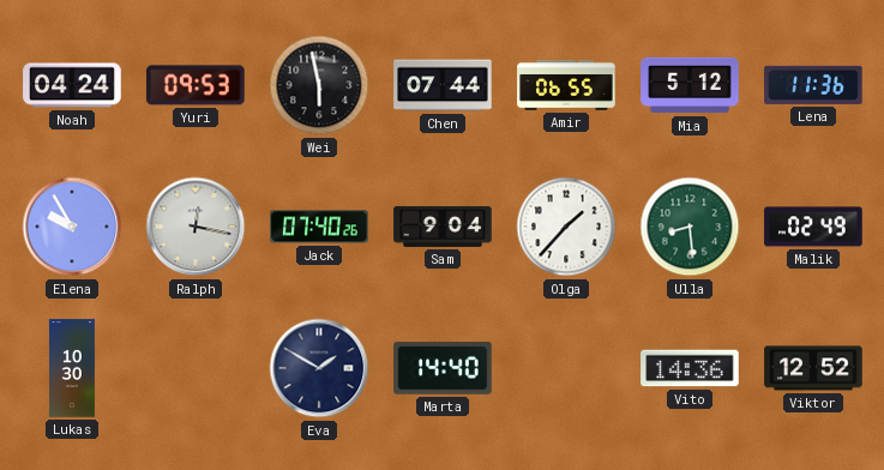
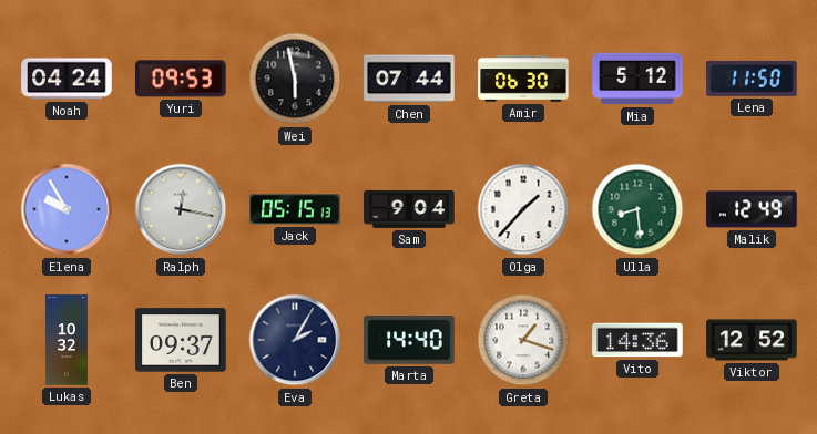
Amir: 06:55 -> 06:30
Lena: 11:36 -> 11:50
Jack: 07:40 -> 05:15
Malik: 02:49 -> 12:49
Lukas: 10:30 -> 10:32
Ben: none -> 09:37
Eva: 1:50 -> 2:05
Greta: none -> 1:18
